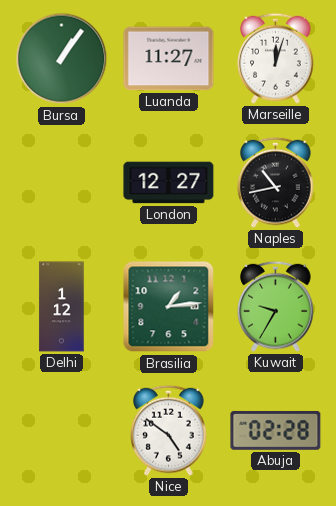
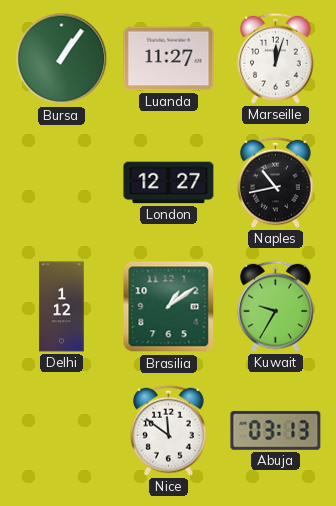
Brasilia: 1:14 -> 1:09
Nice: 4:51 -> 11:51
Abuja: 02:28 -> 03:13
